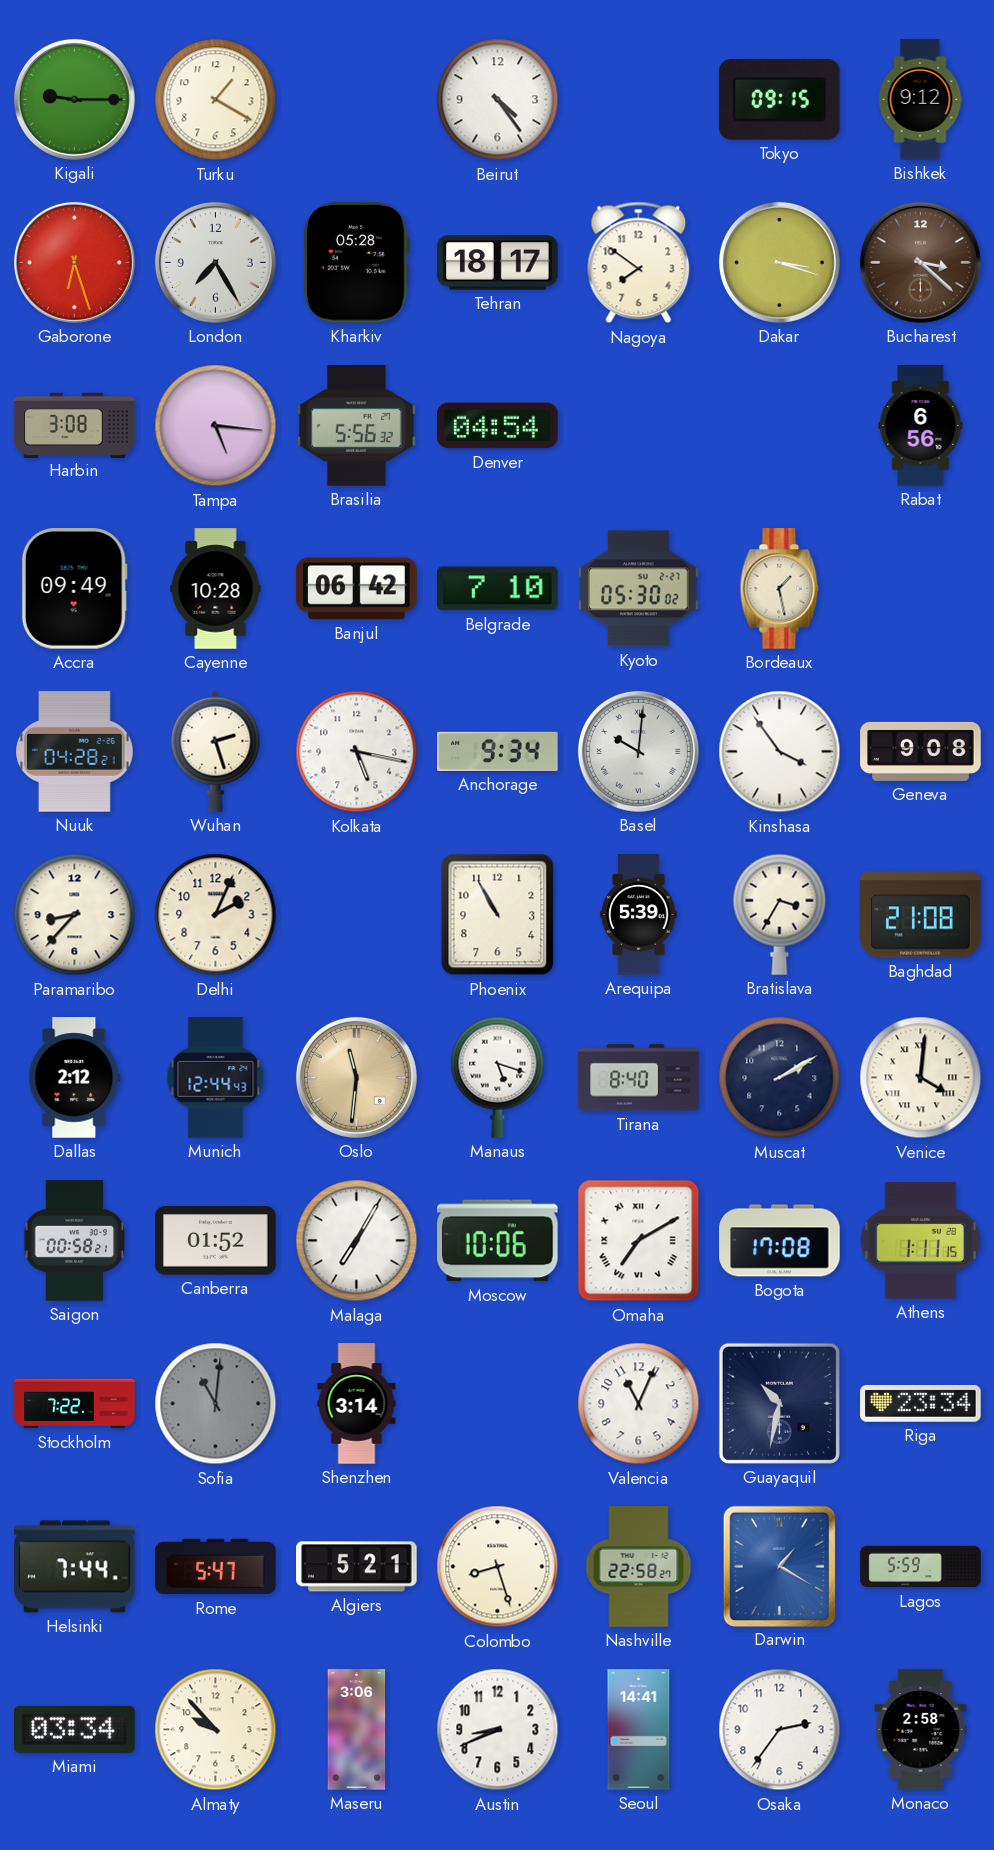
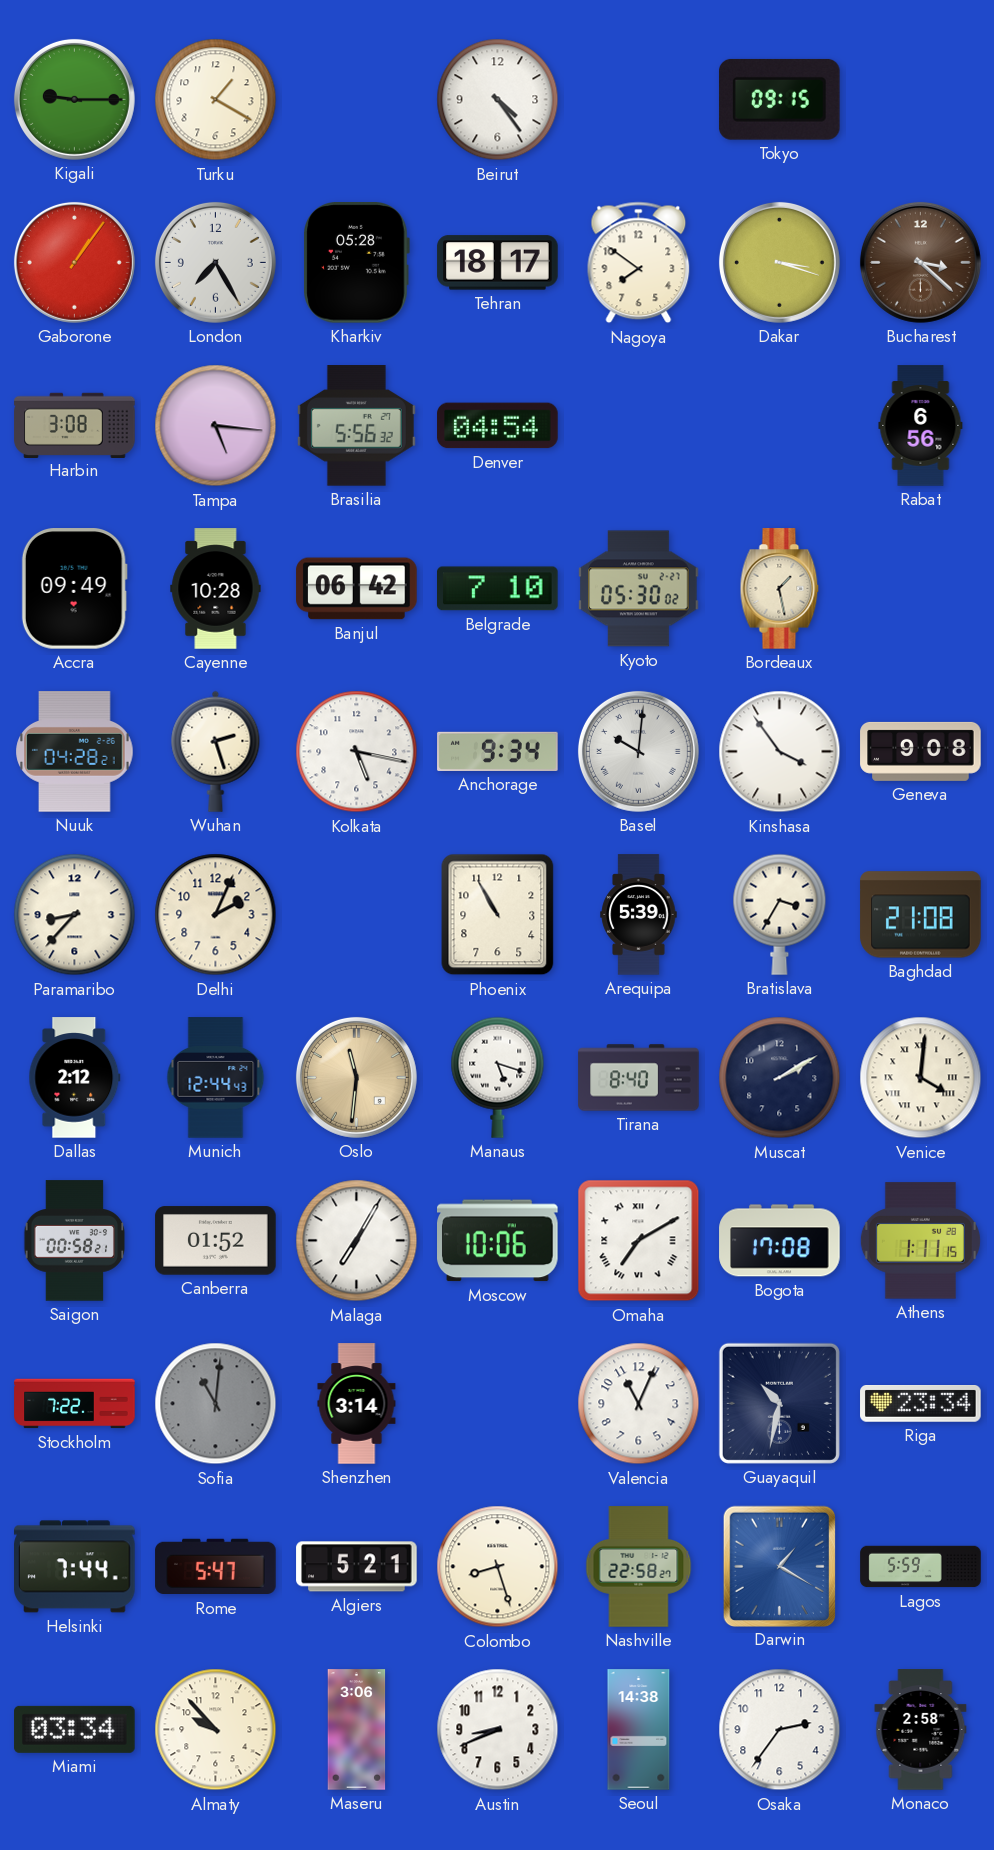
Bishkek: 9:12 -> none
Gaborone: 6:27 -> 1:06
Seoul: 14:41 -> 14:38
